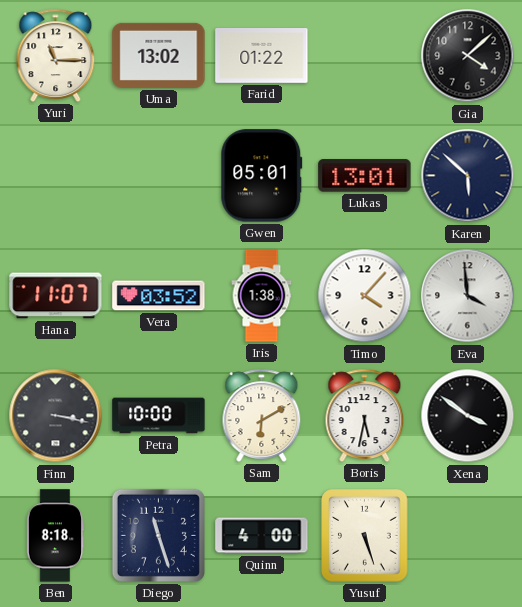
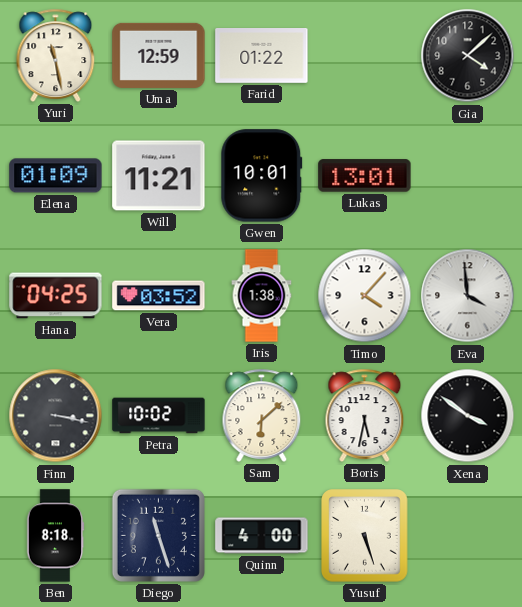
Yuri: 11:15 -> 11:28
Uma: 13:02 -> 12:59
Elena: none -> 01:09
Will: none -> 11:21
Gwen: 05:01 -> 10:01
Karen: 5:52 -> none
Hana: 11:07 -> 04:25
Petra: 10:00 -> 10:02
Sam: 6:10 -> 6:08
